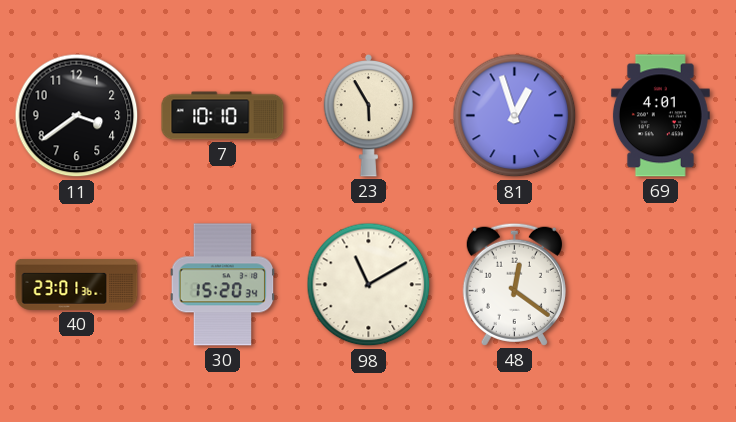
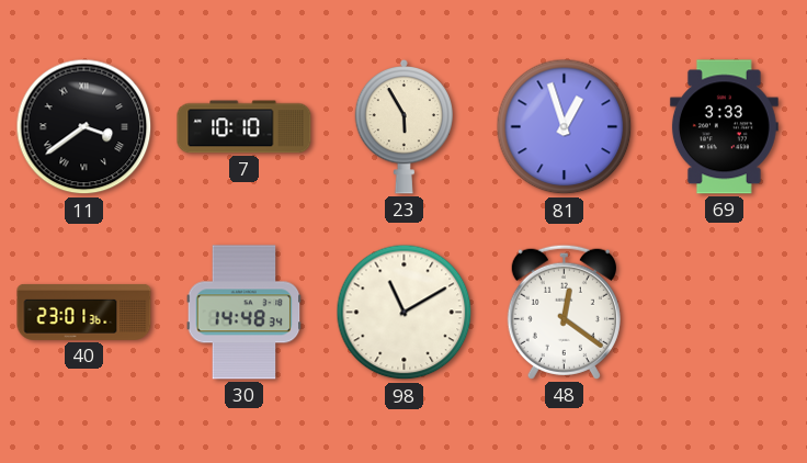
11 numerals: Arabic -> Roman
69: 4:01 -> 3:33
30: 15:20 -> 14:48
